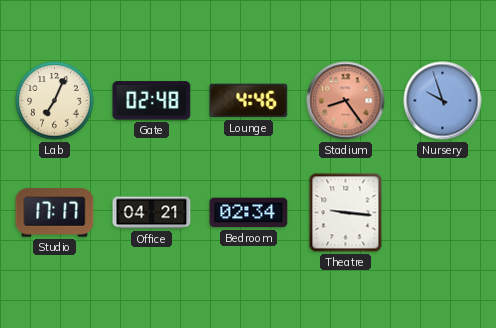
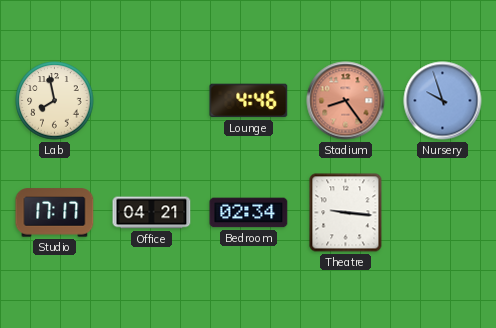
Lab: 7:04 -> 7:58
Gate: 02:48 -> none
